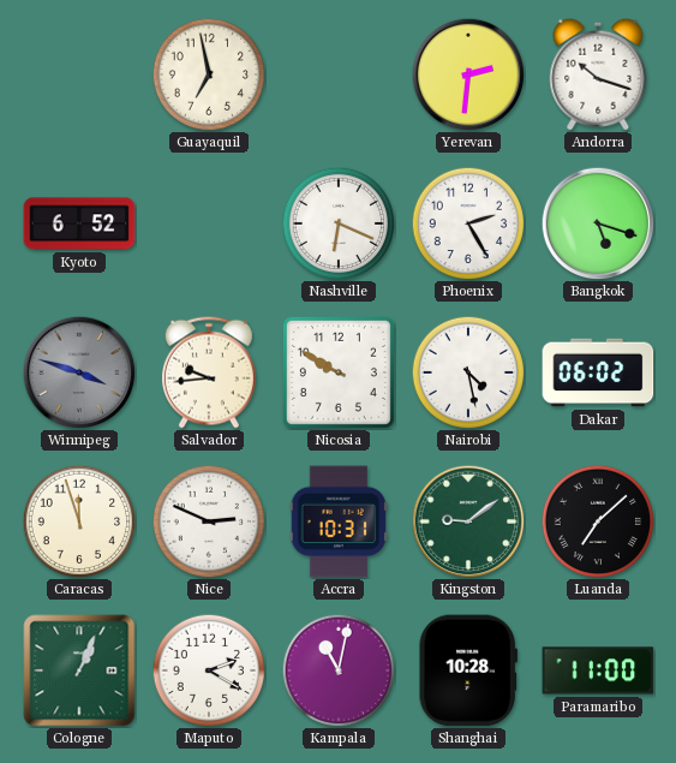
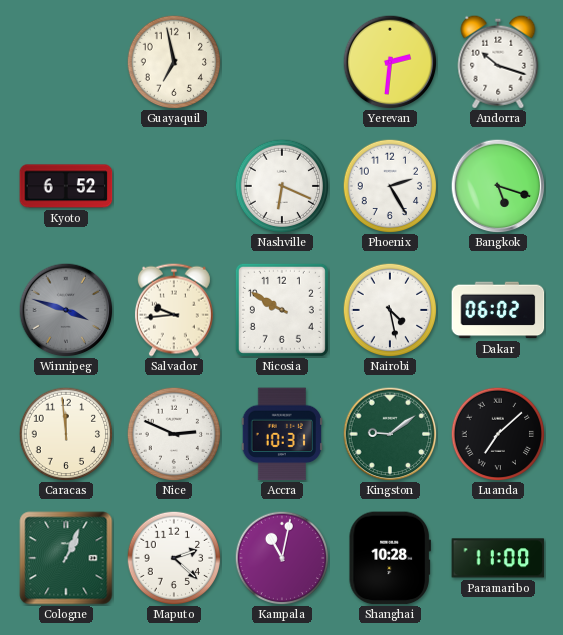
Caracas: 11:57 -> 11:59
Maputo: 2:20 -> 2:22
